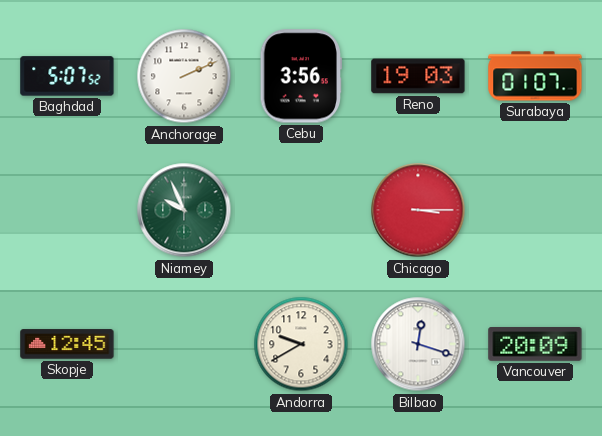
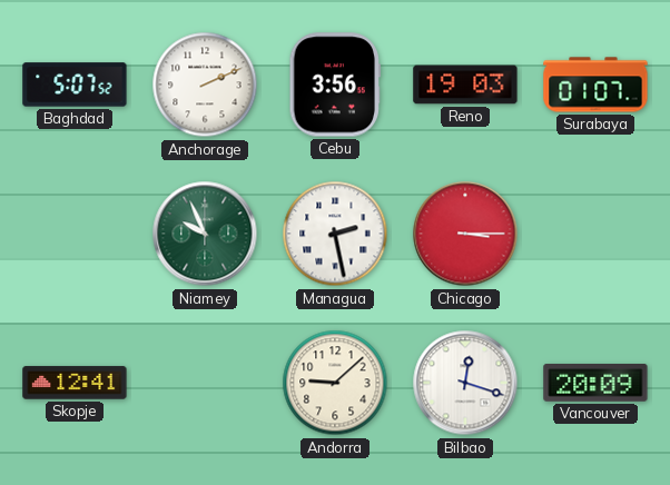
Managua: none -> 2:28
Skopje: 12:45 -> 12:41
Andorra: 9:40 -> 9:08
